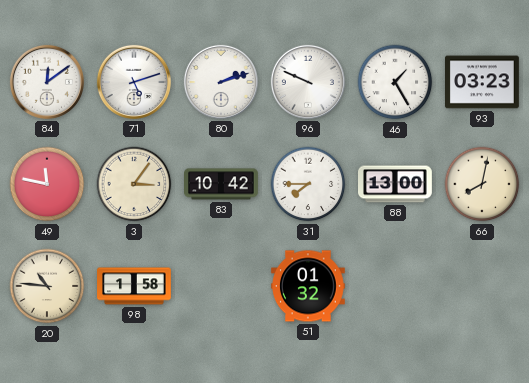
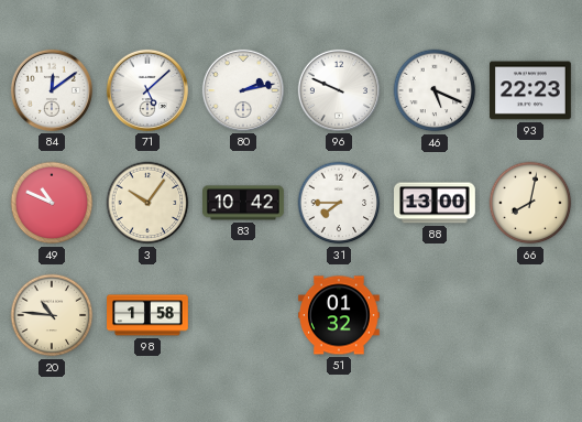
71: 5:12 -> 5:08
80: 2:12 -> 2:13
46: 1:25 -> 5:19
93: 03:23 -> 22:23
49: 11:47 -> 10:49
3: 3:06 -> 10:06
